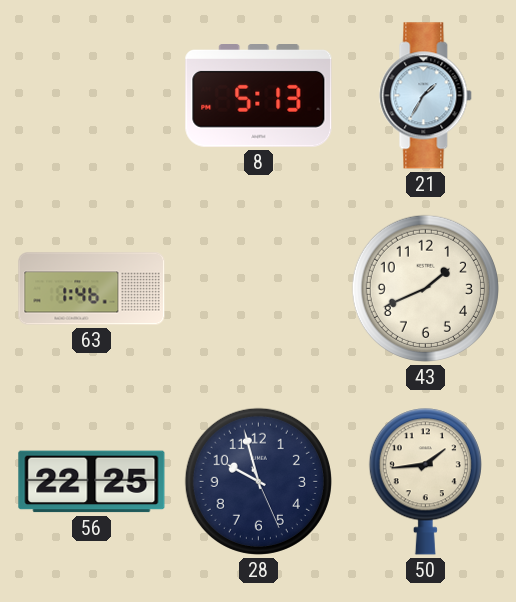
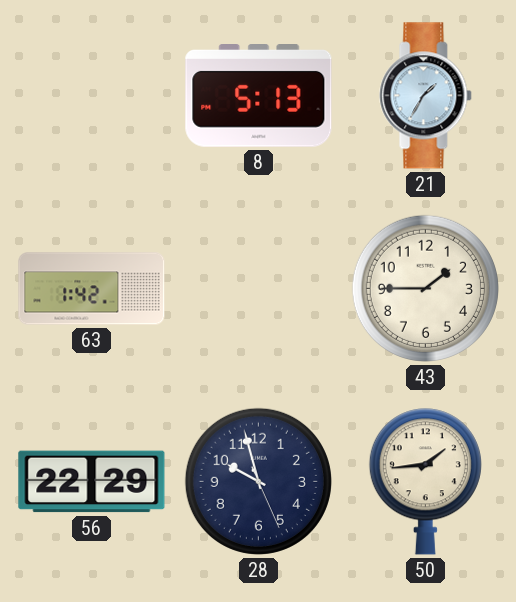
63: 1:46 -> 1:42
43: 1:41 -> 1:45
56: 22:25 -> 22:29
